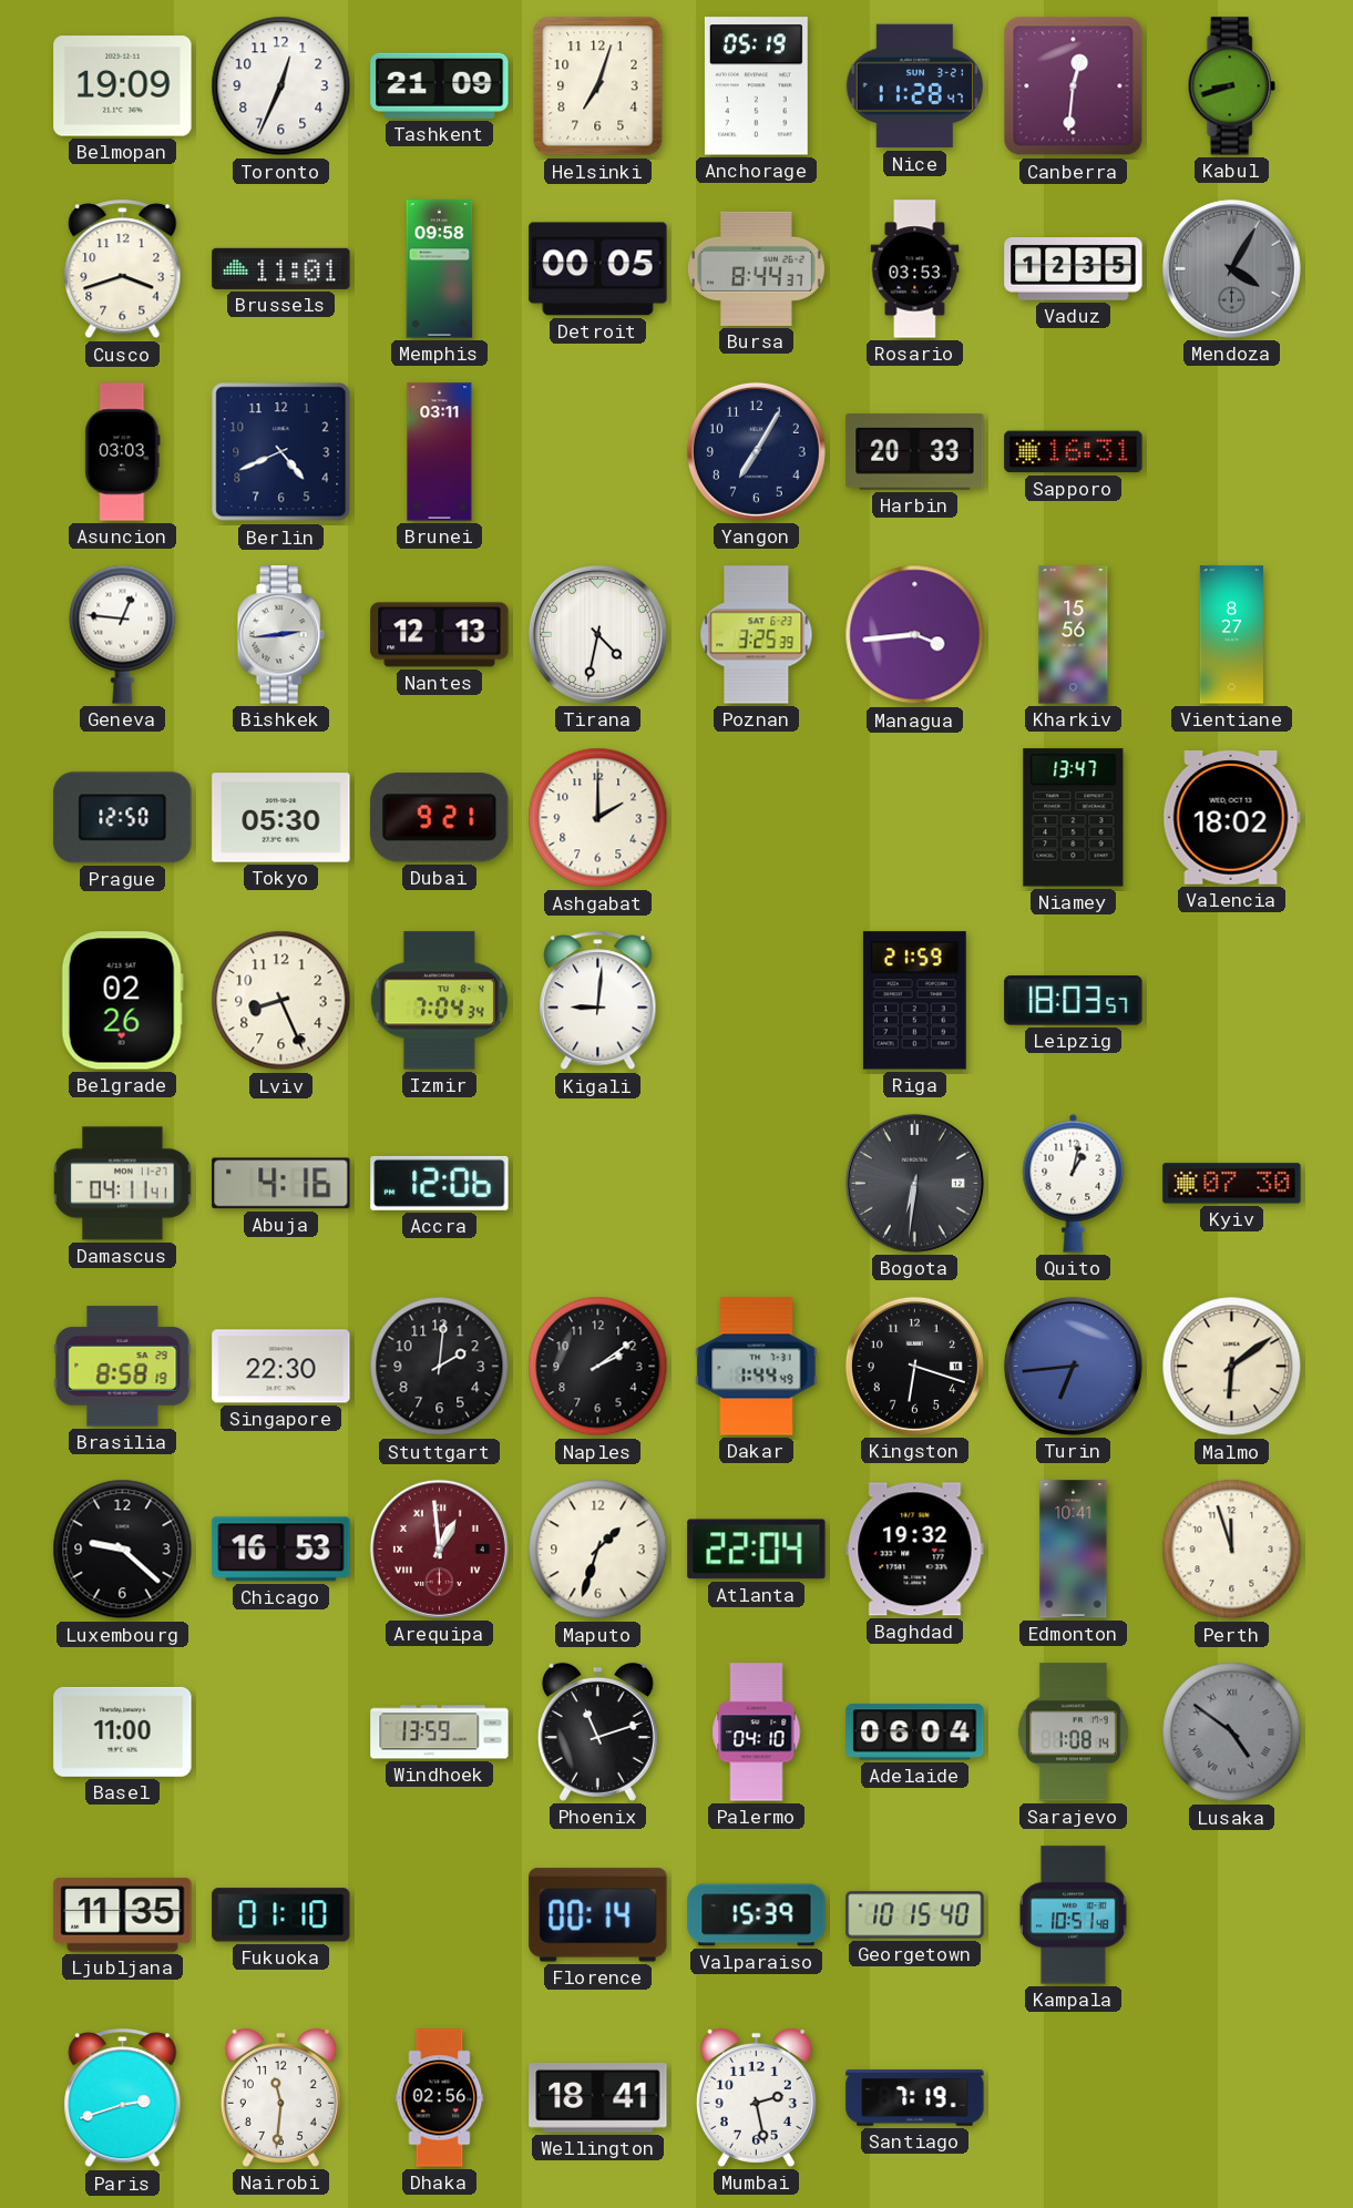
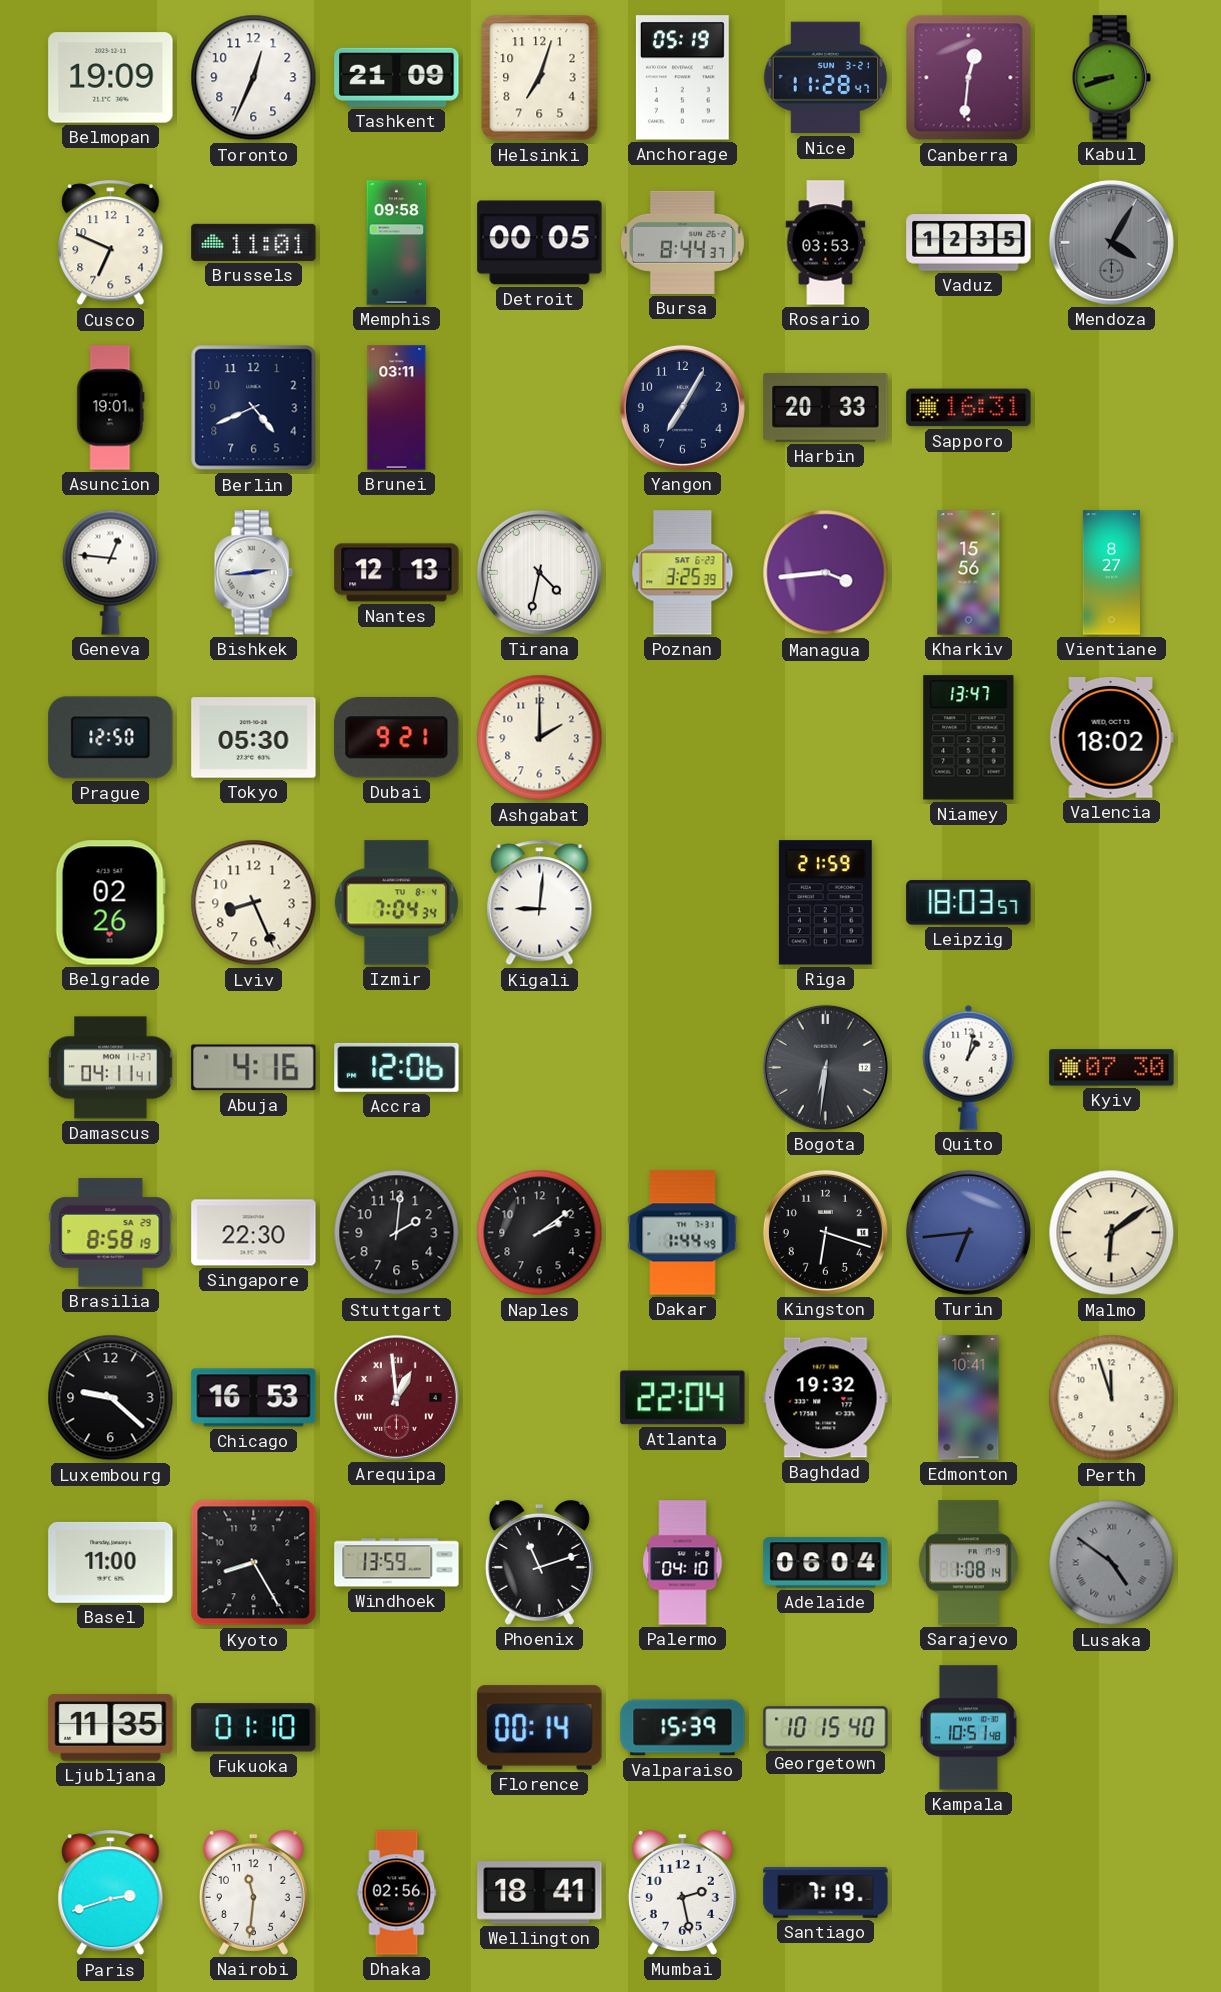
Cusco: 3:42 -> 6:49
Asuncion: 03:03 -> 19:01
Maputo: 1:33 -> none
Kyoto: none -> 8:25
